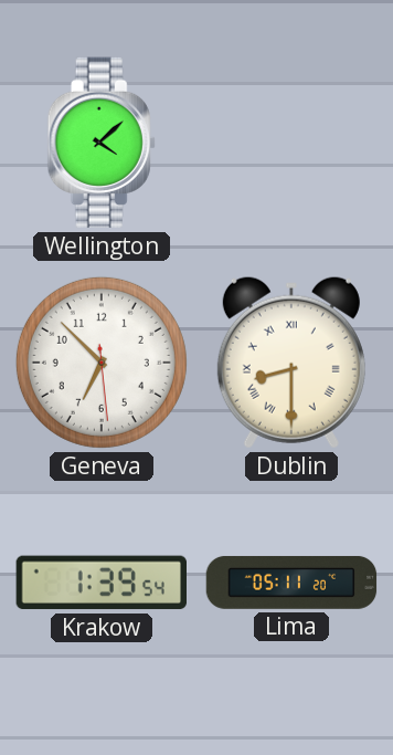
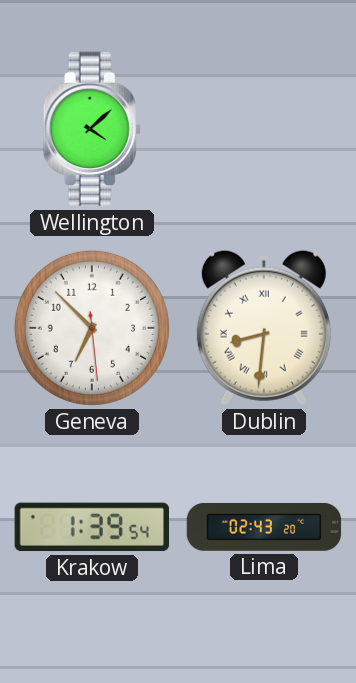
Dublin: 8:30 -> 8:31
Lima: 05:11 -> 02:43
